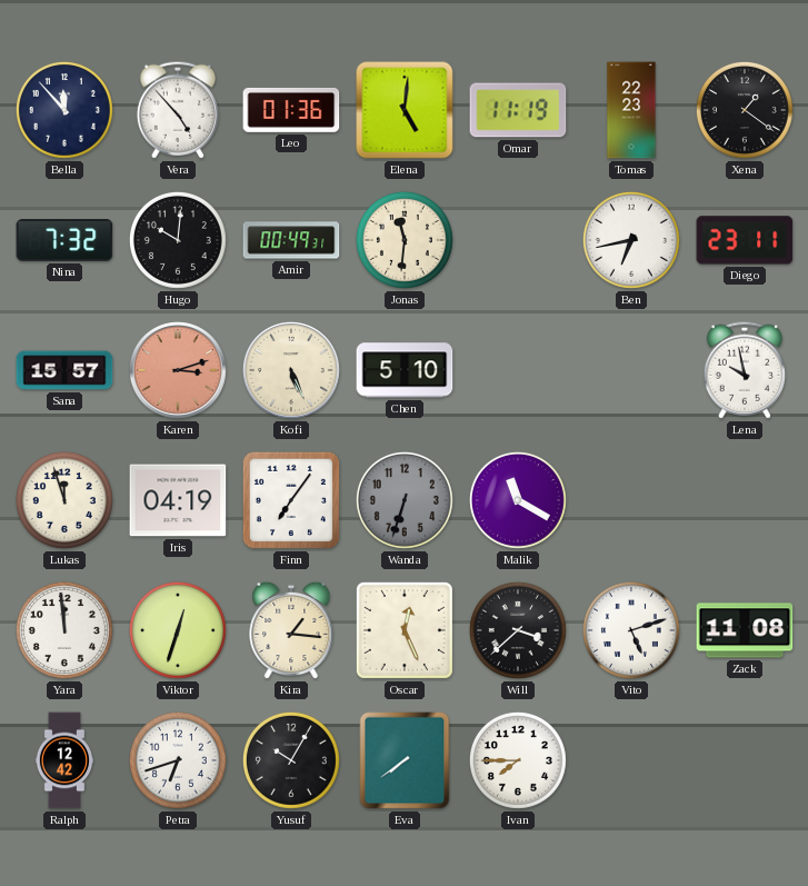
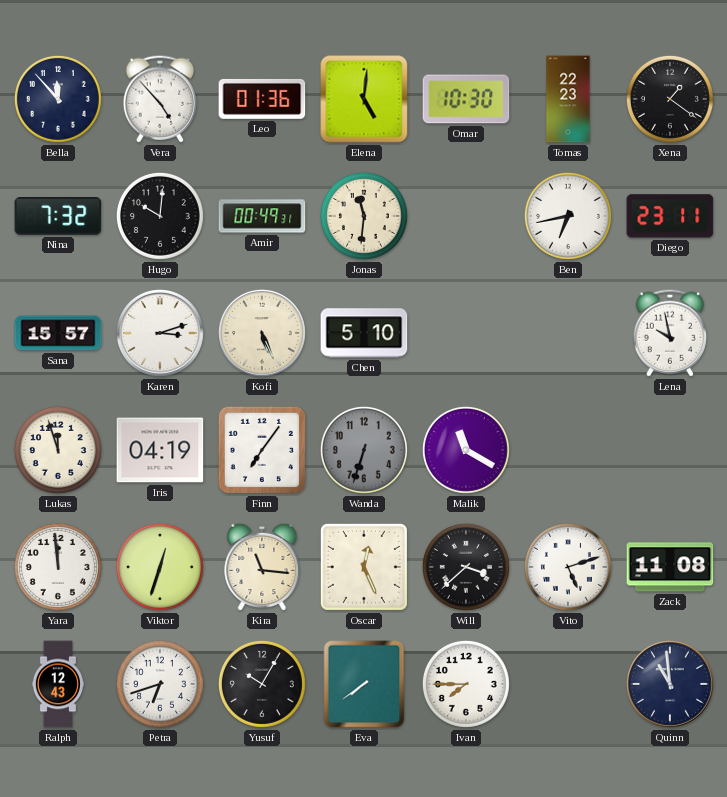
Omar: 11:19 -> 10:30
Karen dial: salmon -> white
Kira: 1:16 -> 11:16
Ralph: 12:42 -> 12:43
Quinn: none -> 10:59
